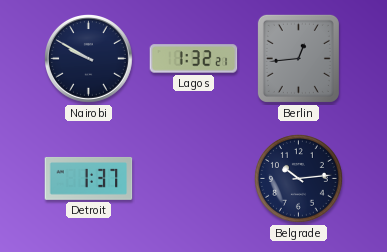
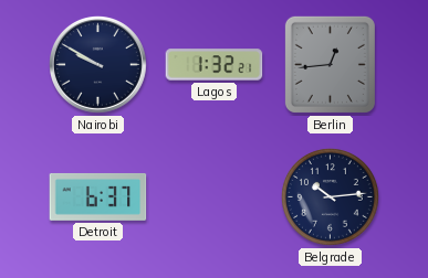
Detroit: 1:37 -> 6:37
